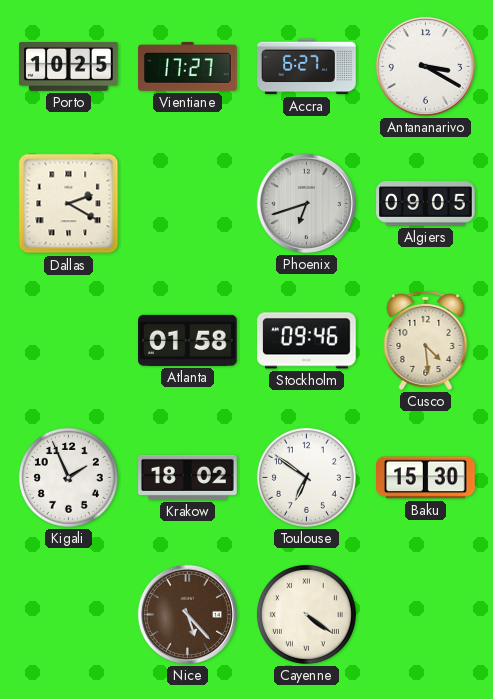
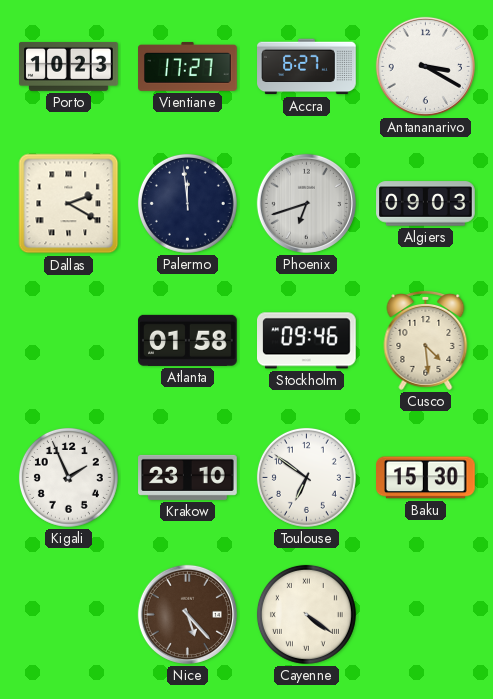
Porto: 10:25 -> 10:23
Palermo: none -> 11:59
Algiers: 09:05 -> 09:03
Krakow: 18:02 -> 23:10
